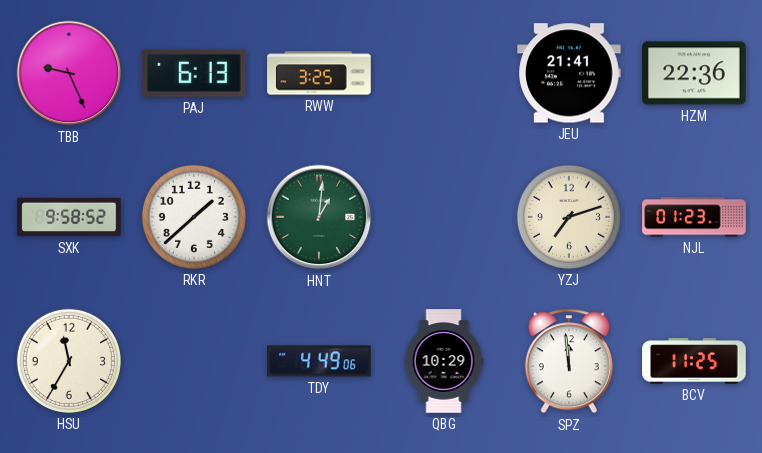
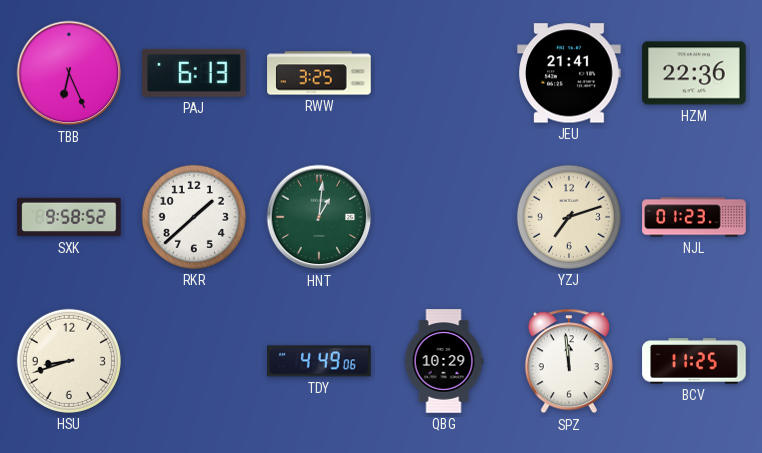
TBB: 9:26 -> 6:26
HSU: 11:35 -> 8:42
